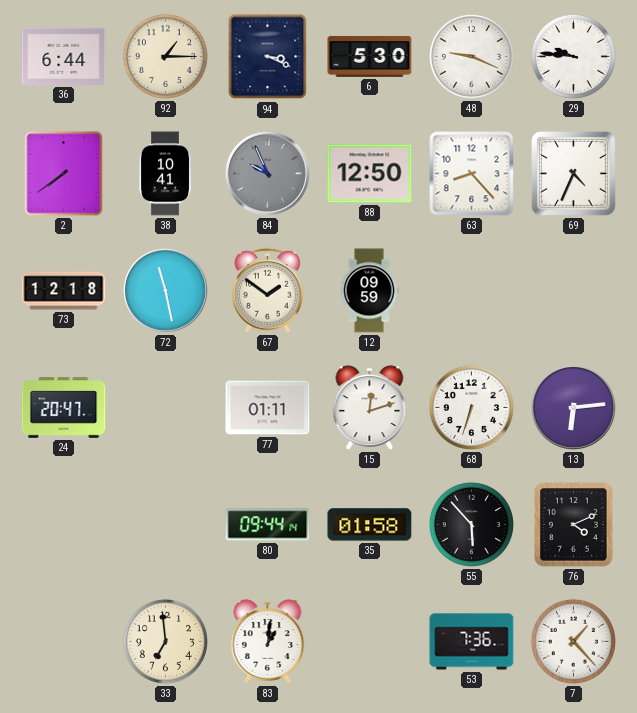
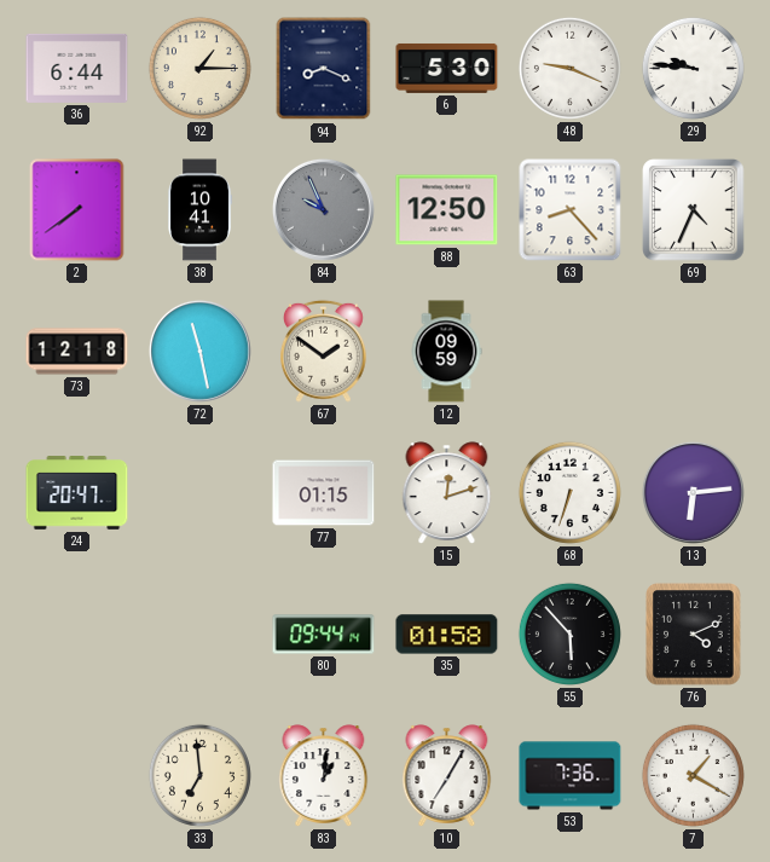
94: 3:19 -> 8:19
77: 01:11 -> 01:15
10: none -> 7:05
7: 1:23 -> 1:20
